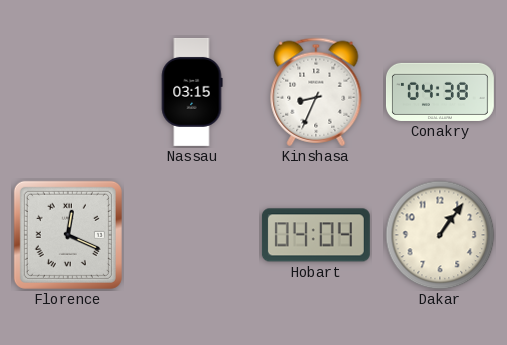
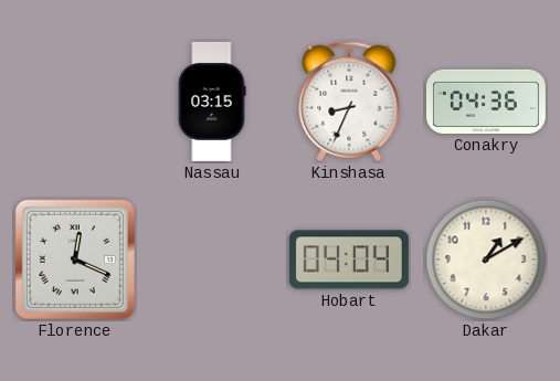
Conakry: 04:38 -> 04:36
Dakar: 1:06 -> 1:10
